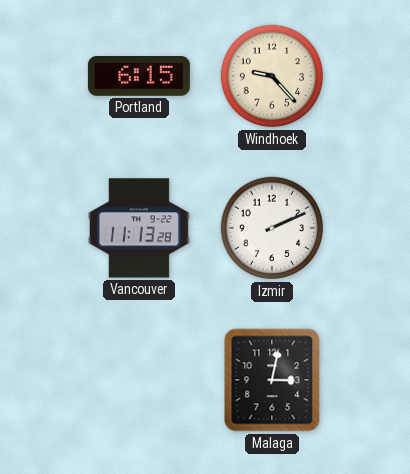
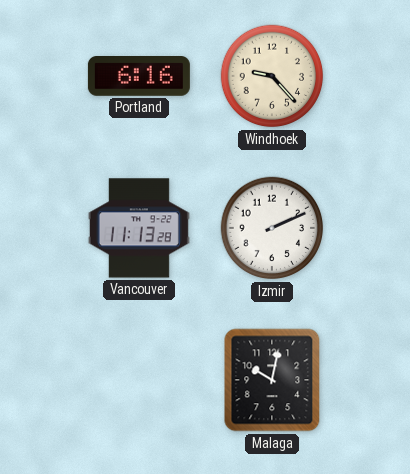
Portland: 6:15 -> 6:16
Malaga: 3:02 -> 10:02
